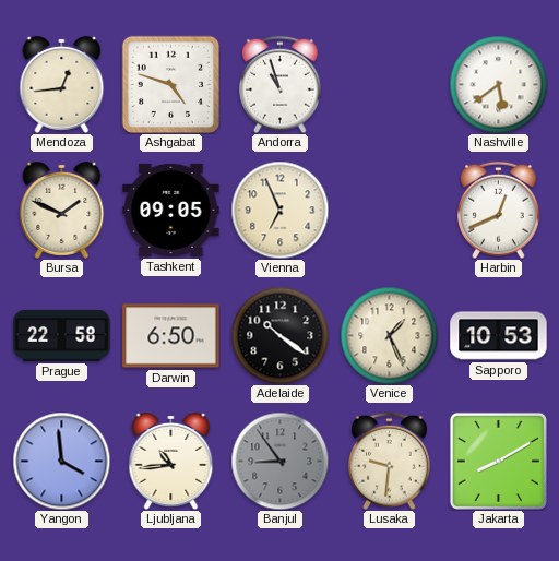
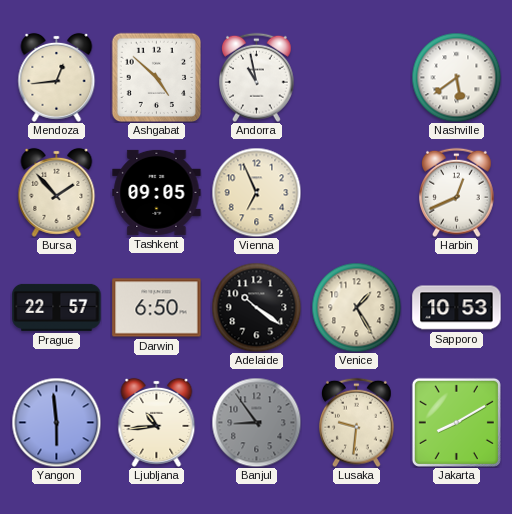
Ashgabat: 4:48 -> 4:52
Andorra: 10:57 -> 10:58
Bursa: 1:49 -> 1:53
Prague: 22:58 -> 22:57
Venice: 1:26 -> 1:25
Yangon: 3:59 -> 5:59
